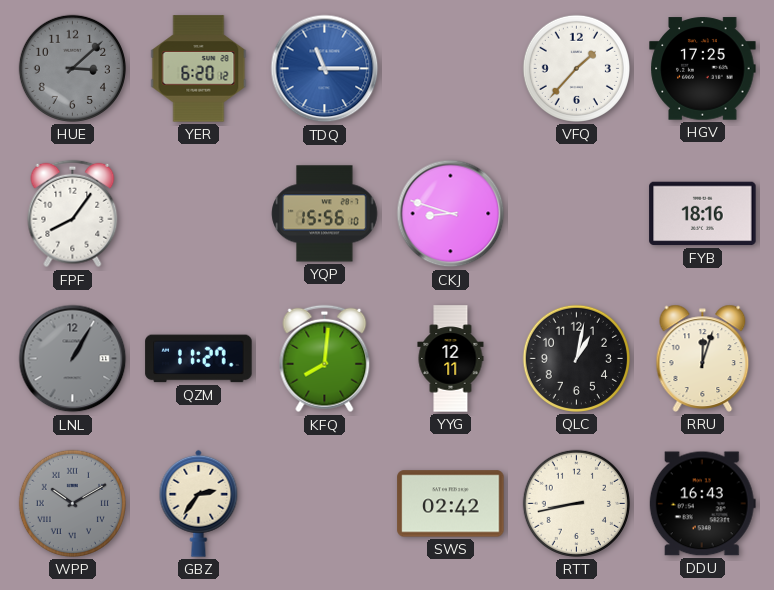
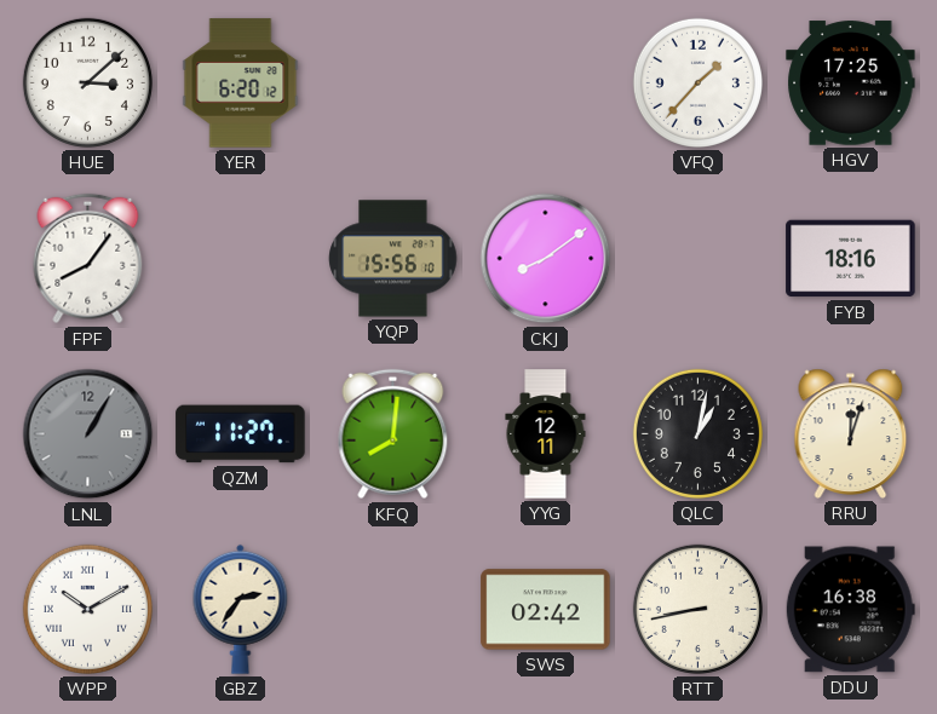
HUE dial: grey -> white
TDQ: 11:15 -> none
CKJ: 8:48 -> 8:09
WPP dial: grey -> white
DDU: 16:43 -> 16:38
